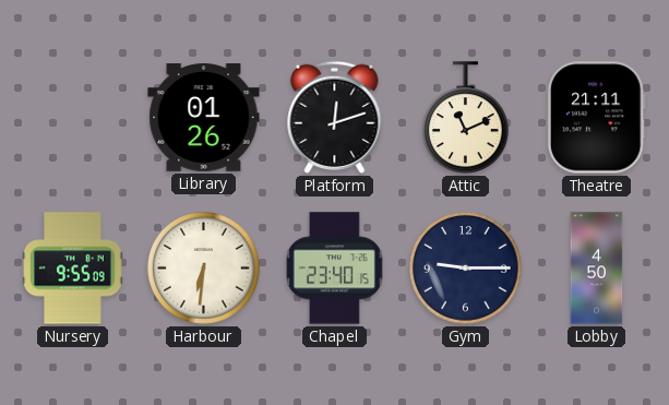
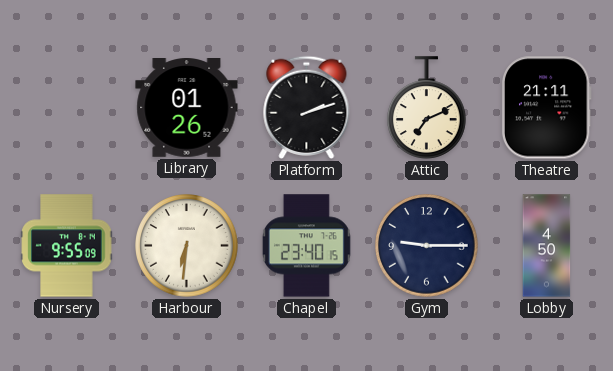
Platform: 12:12 -> 2:12
Attic: 11:11 -> 7:11
